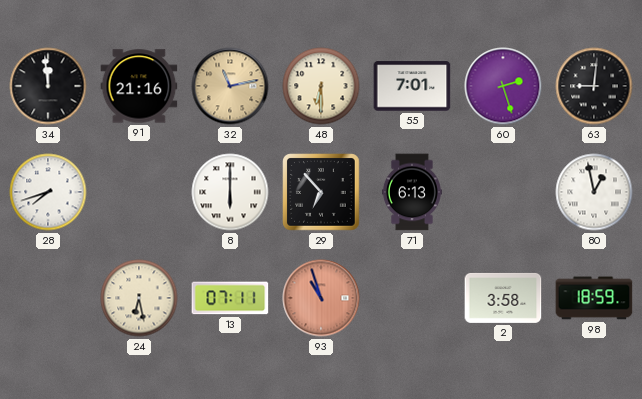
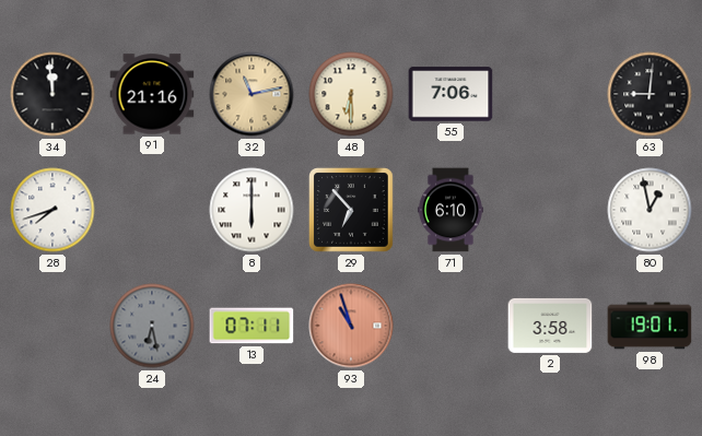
55: 7:01 -> 7:06
60: 2:27 -> none
71: 6:13 -> 6:10
24 dial: cream -> grey
98: 18:59 -> 19:01
